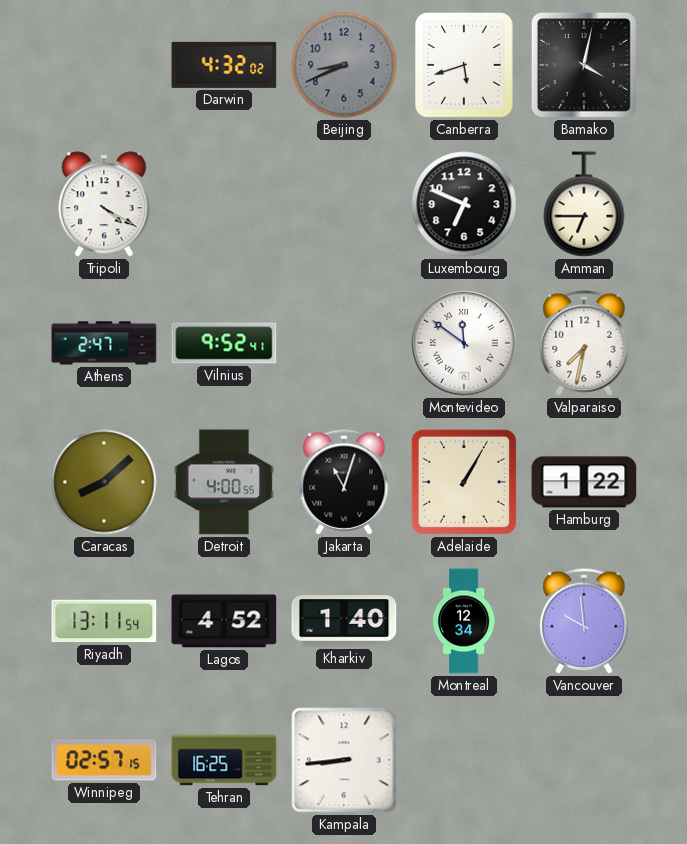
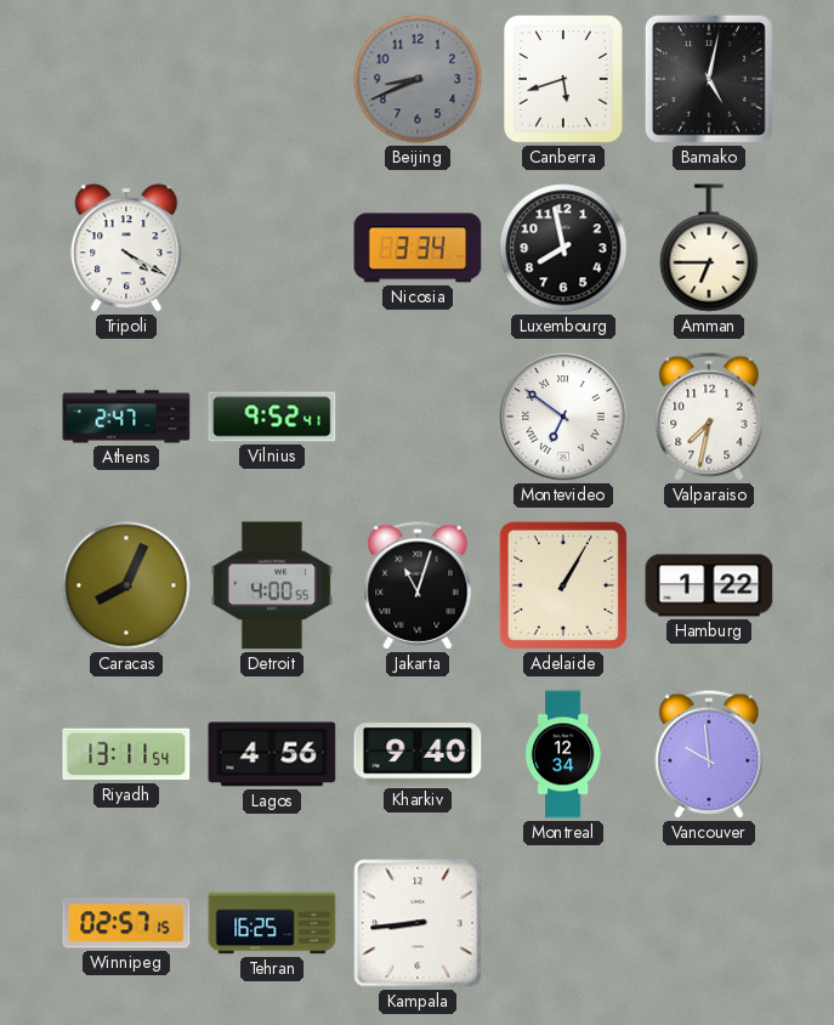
Darwin: 4:32 -> none
Bamako: 4:02 -> 5:02
Nicosia: none -> 3:34
Luxembourg: 6:49 -> 7:58
Montevideo: 11:51 -> 6:51
Caracas: 8:08 -> 8:04
Lagos: 4:52 -> 4:56
Kharkiv: 1:40 -> 9:40
